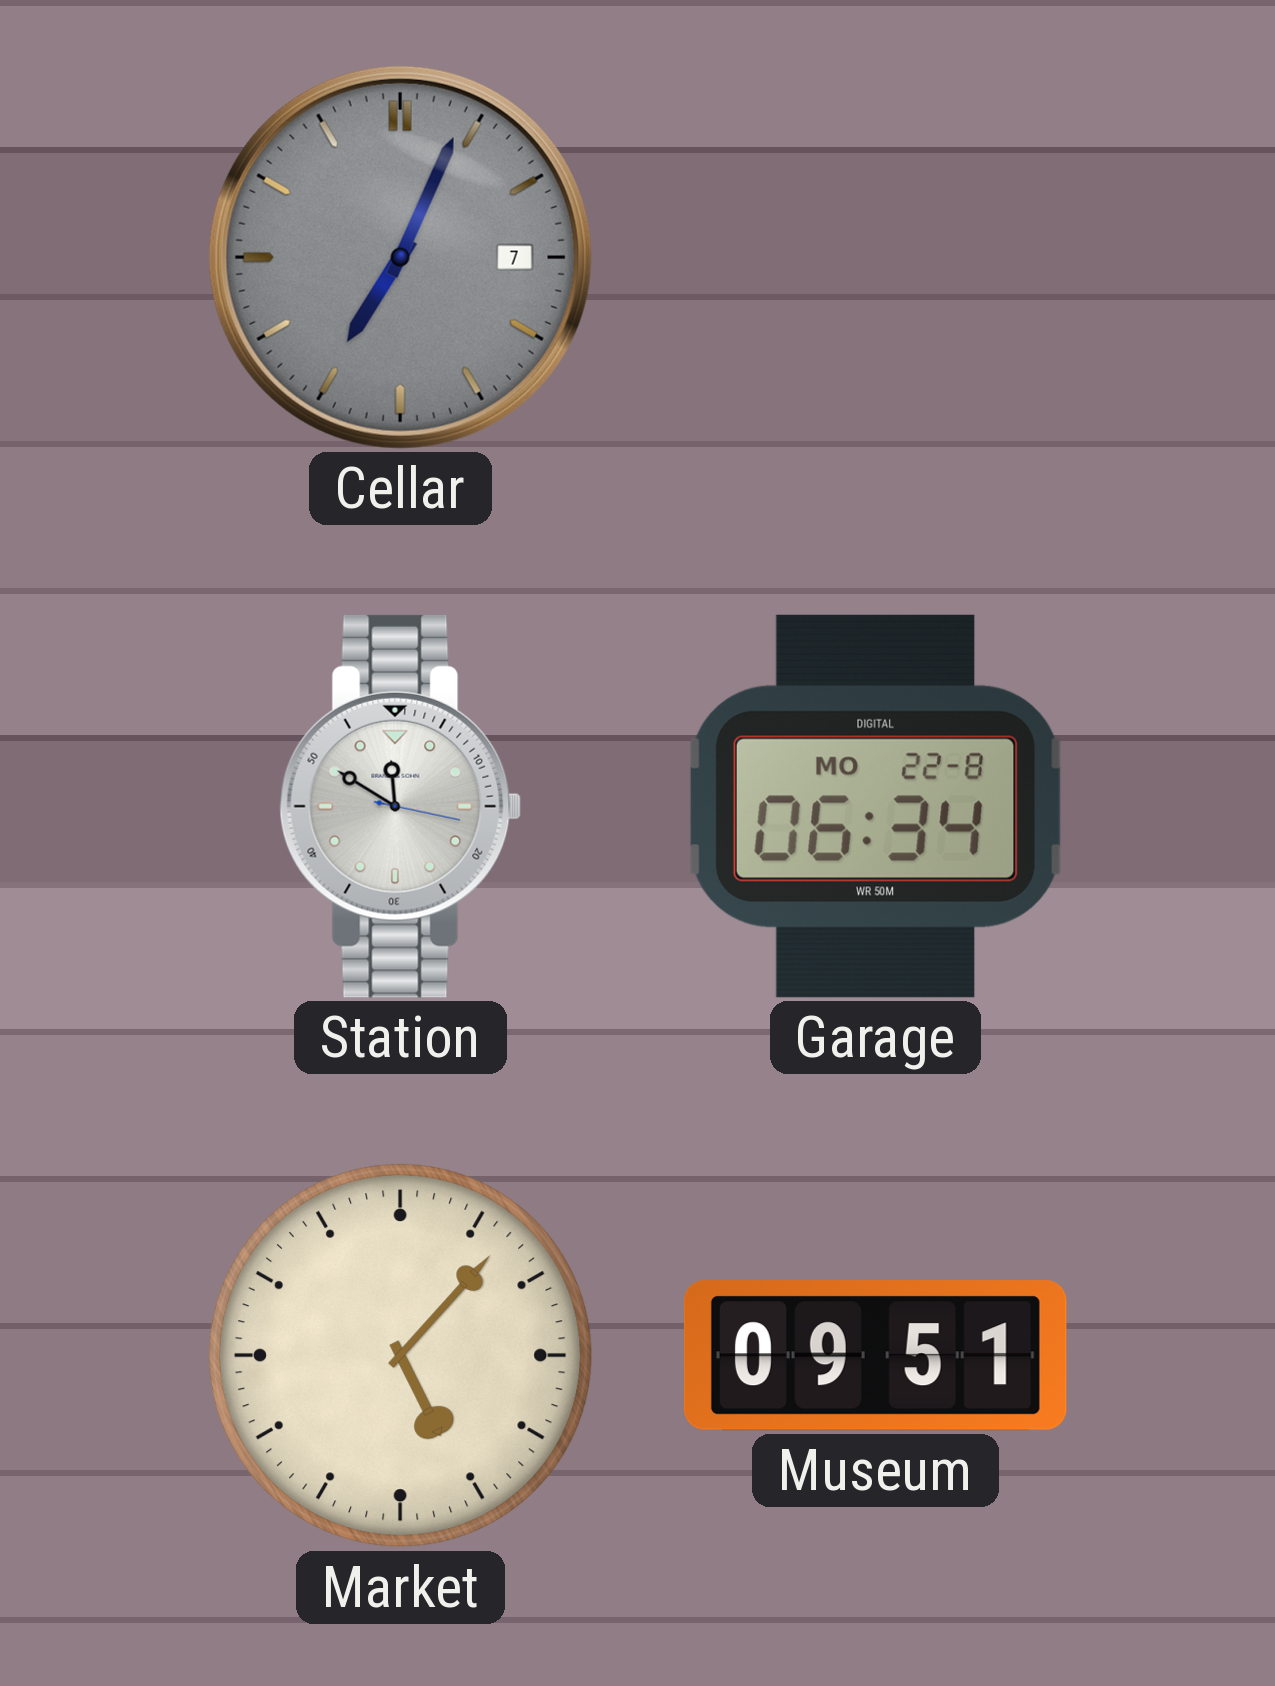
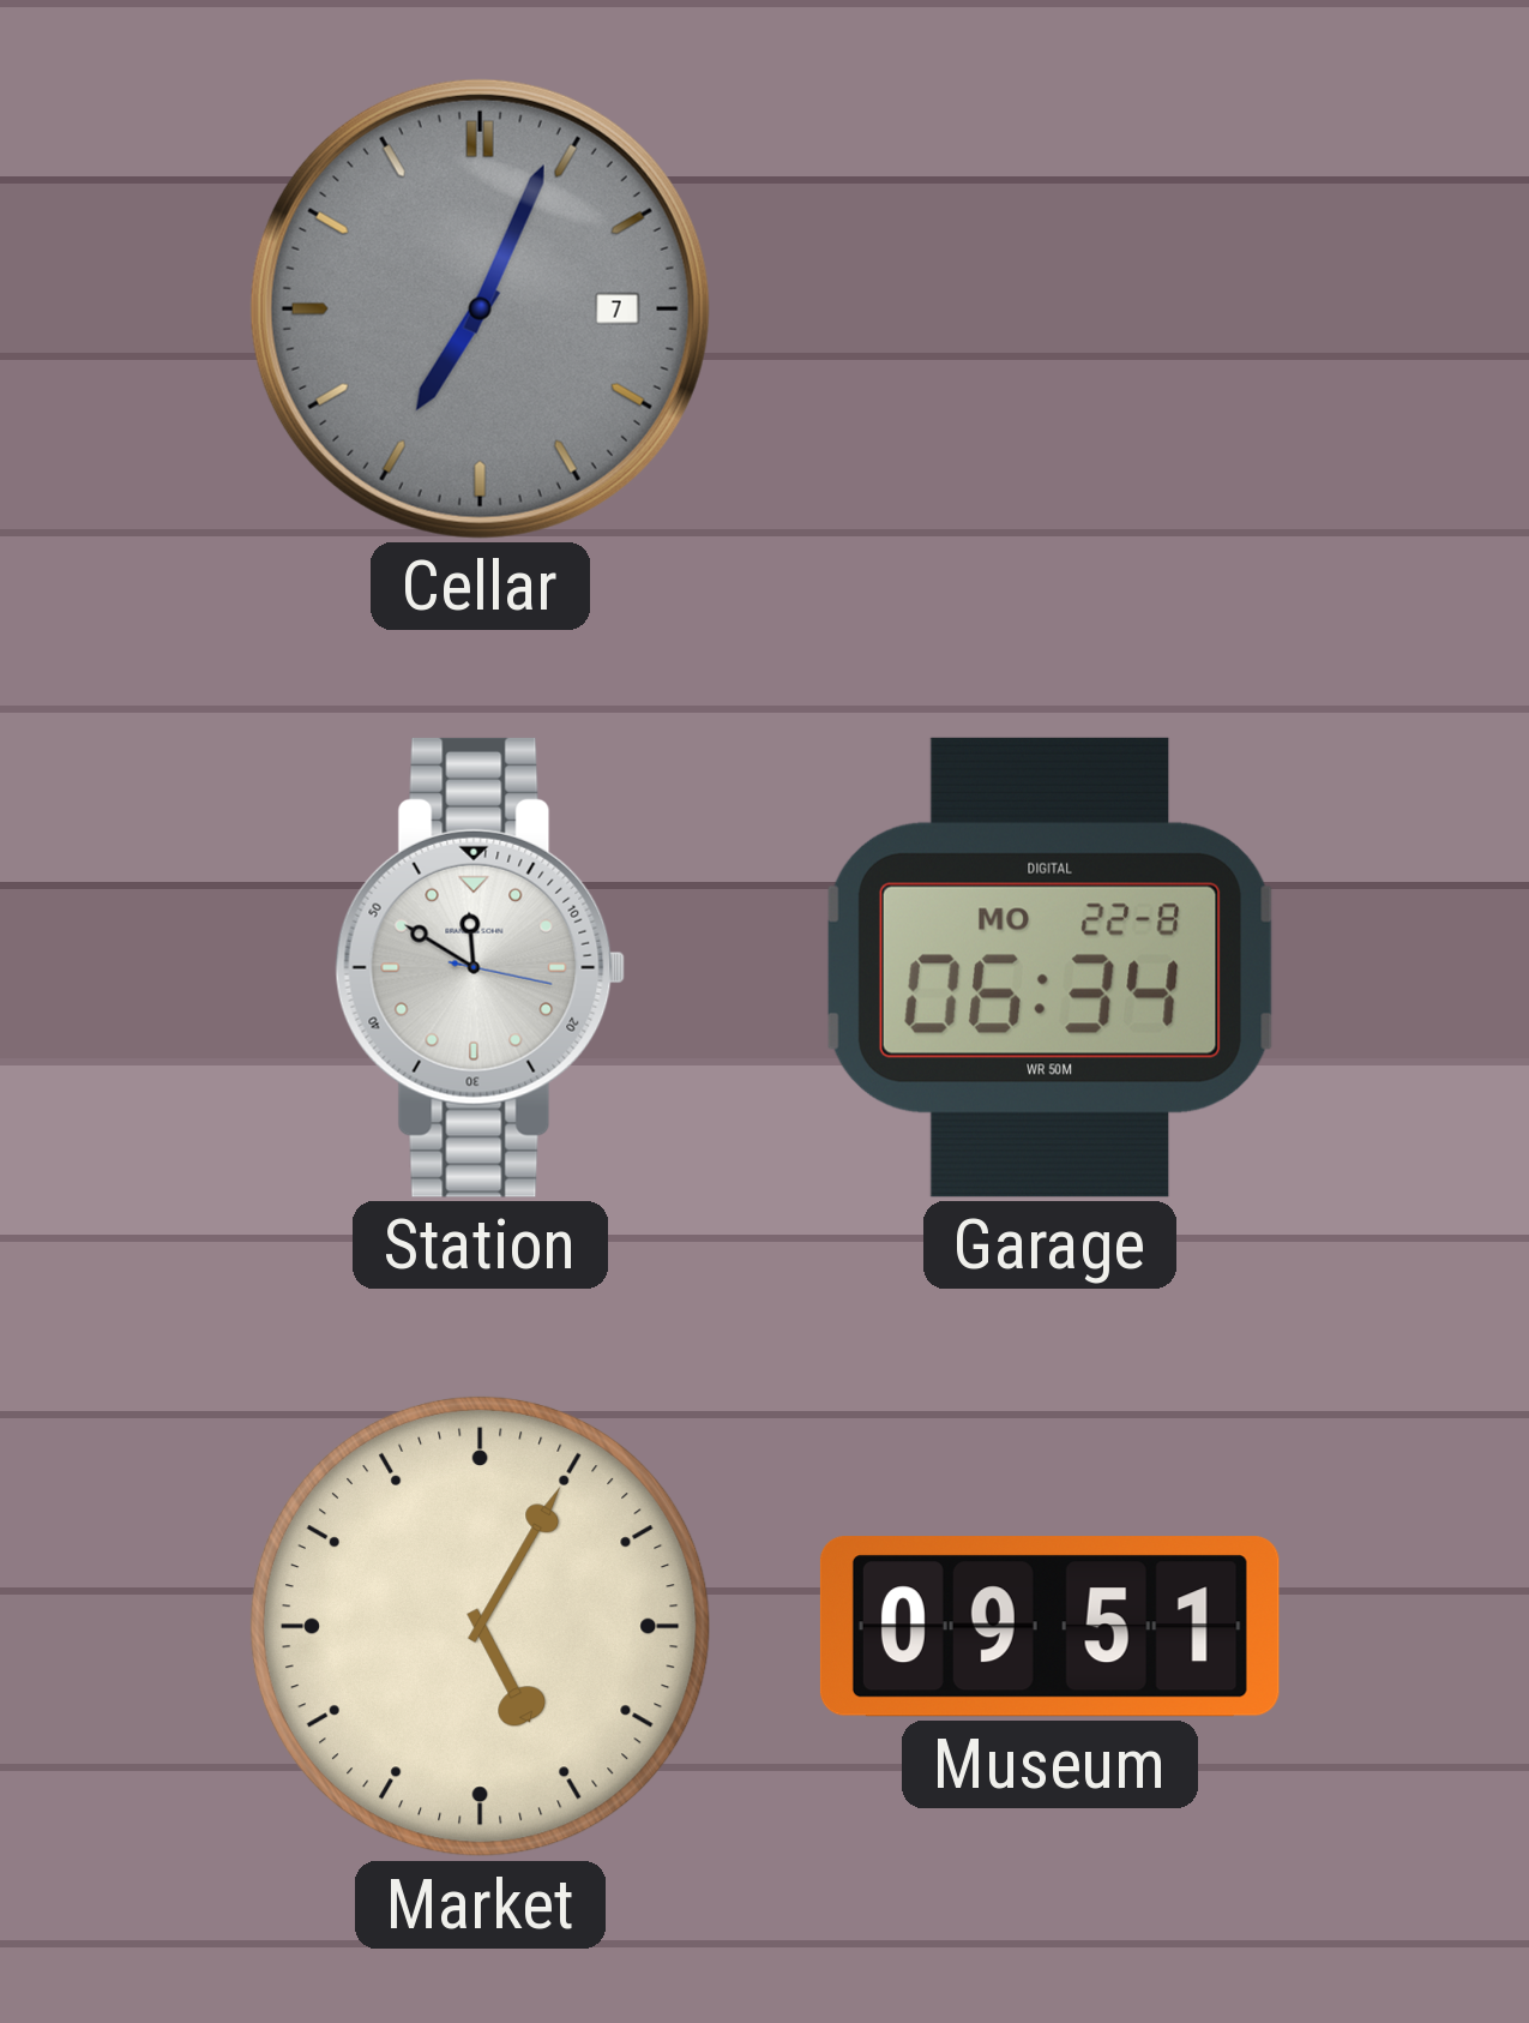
Market: 5:07 -> 5:05
